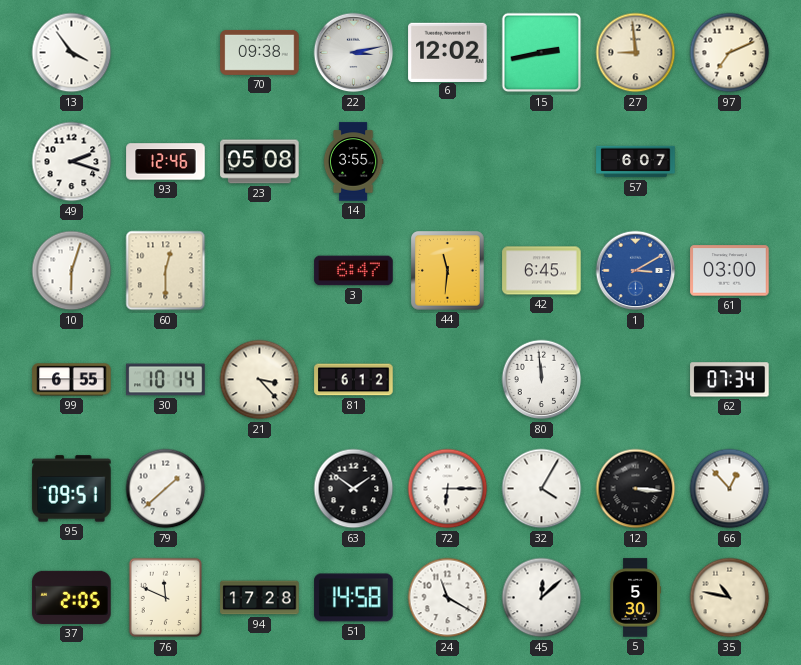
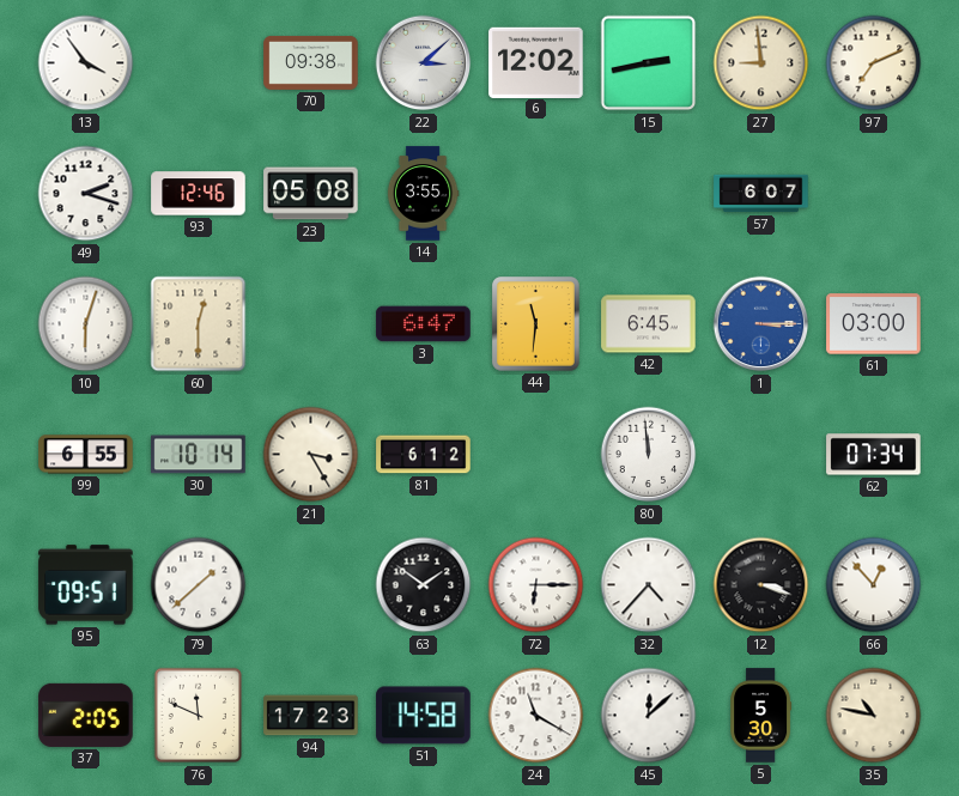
22: 3:13 -> 3:08
1: 3:10 -> 3:15
21: 3:23 -> 3:25
32: 4:05 -> 4:37
12: 3:16 -> 3:18
94: 17:28 -> 17:23
